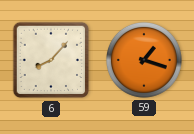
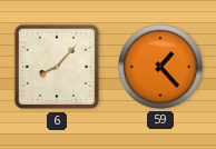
59: 1:18 -> 1:23
